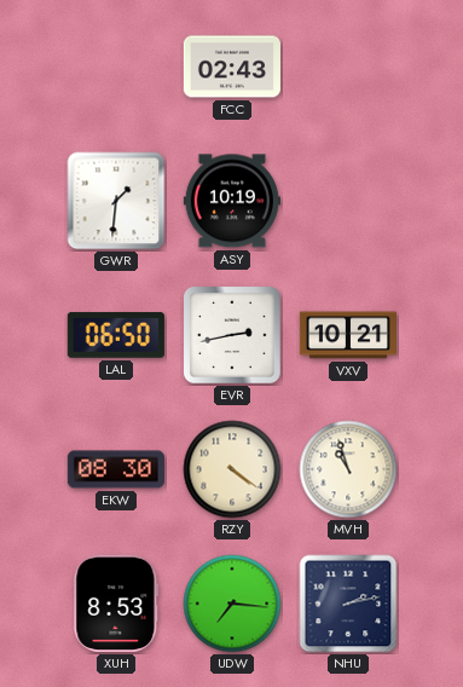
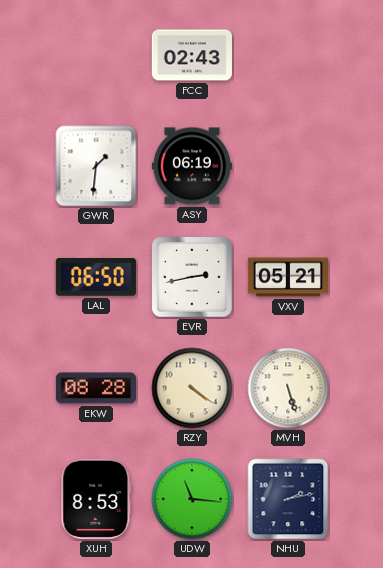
ASY: 10:19 -> 06:19
VXV: 10:21 -> 05:21
EKW: 08:30 -> 08:28
MVH: 10:57 -> 5:27
UDW: 7:16 -> 11:16
